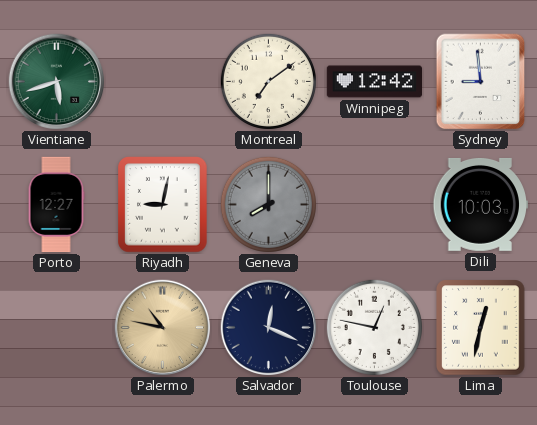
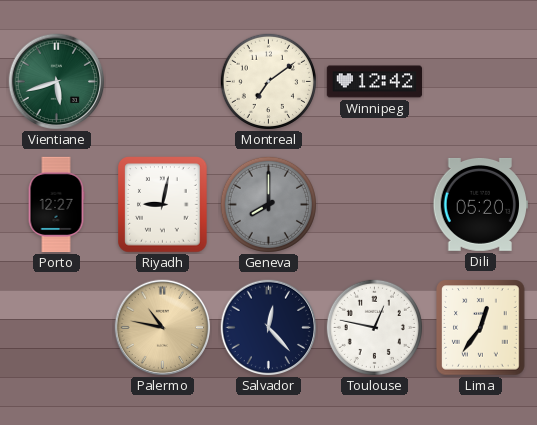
Sydney: 8:59 -> none
Dili: 10:03 -> 05:20
Salvador: 12:19 -> 12:23
Lima: 12:32 -> 12:36
